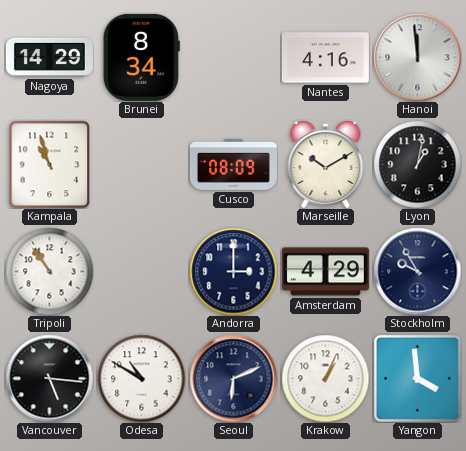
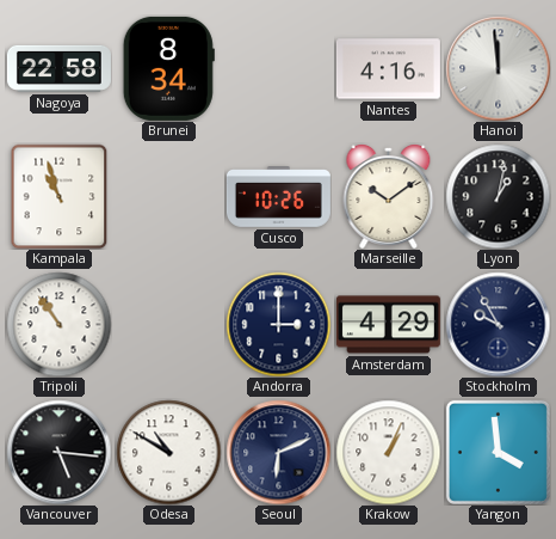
Nagoya: 14:29 -> 22:58
Cusco: 08:09 -> 10:26
Marseille: 10:10 -> 10:09
